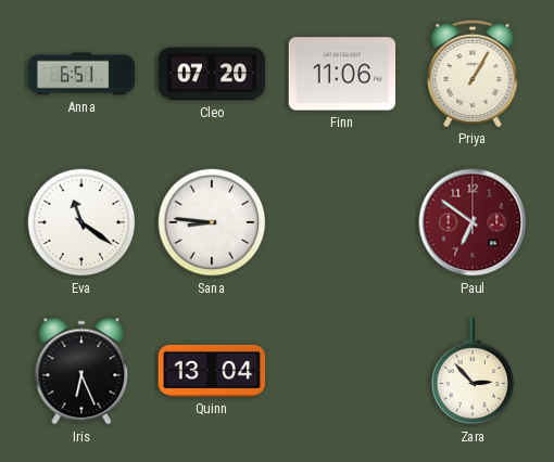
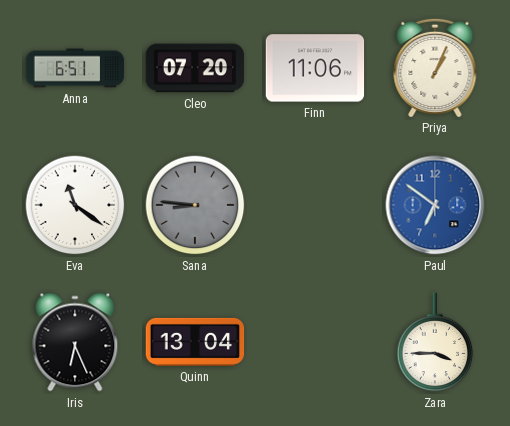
Priya: 1:05 -> 1:04
Sana dial: white -> grey
Paul dial: burgundy -> blue
Zara: 2:53 -> 3:45
